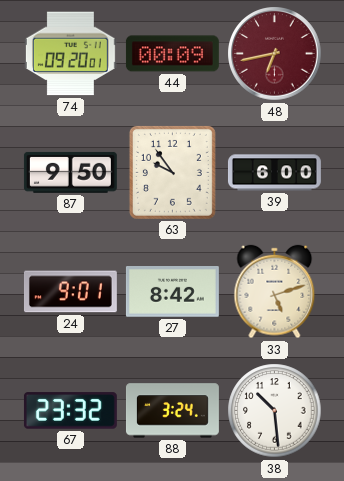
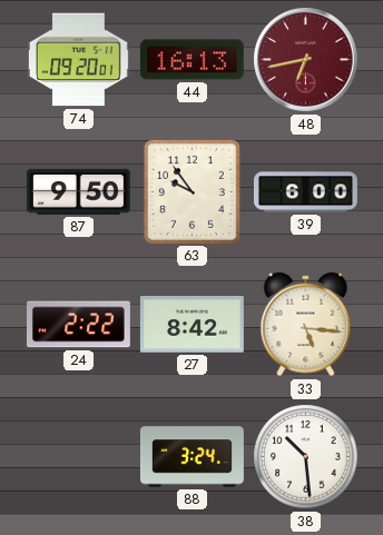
44: 00:09 -> 16:13
24: 9:01 -> 2:22
33: 5:12 -> 5:16
67: 23:32 -> none
